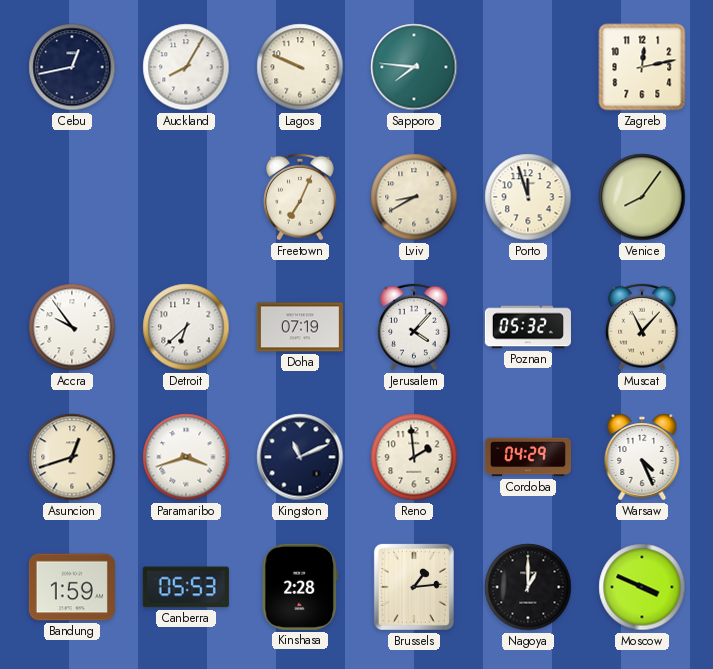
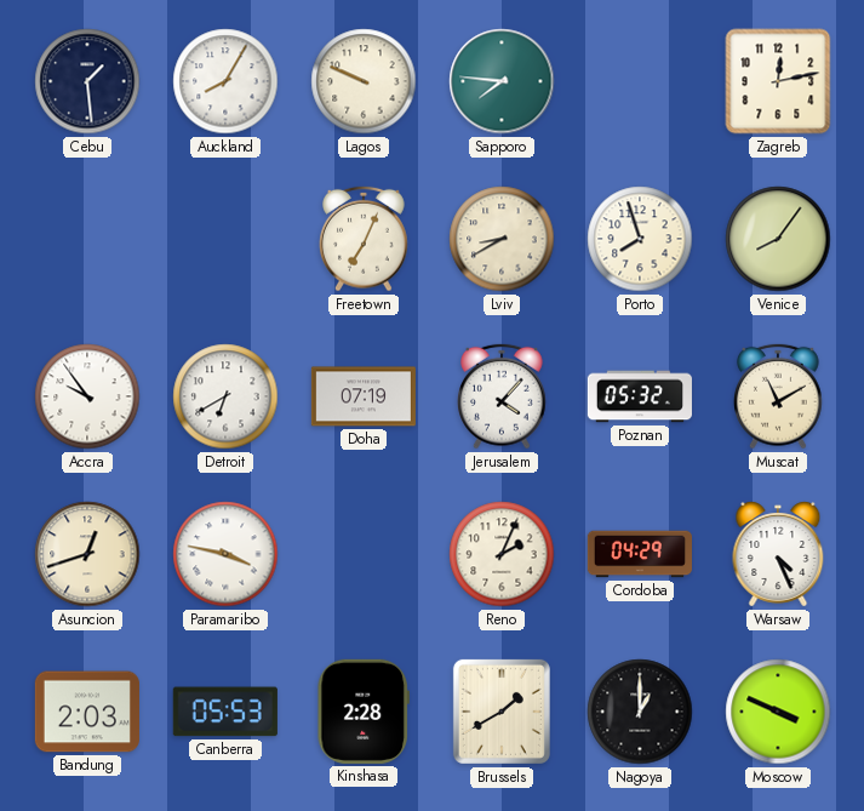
Cebu: 12:43 -> 1:29
Porto: 11:57 -> 7:57
Detroit: 6:38 -> 6:40
Muscat: 11:07 -> 11:10
Paramaribo: 3:42 -> 3:47
Kingston: 11:11 -> none
Reno: 1:59 -> 2:04
Bandung: 1:59 -> 2:03
Brussels: 1:14 -> 1:40
